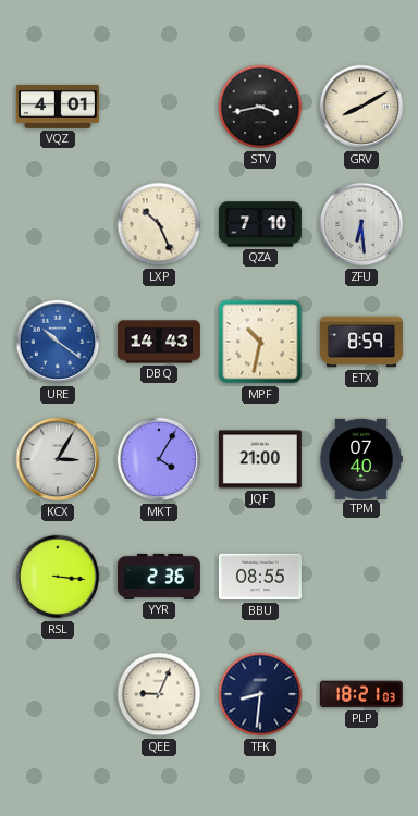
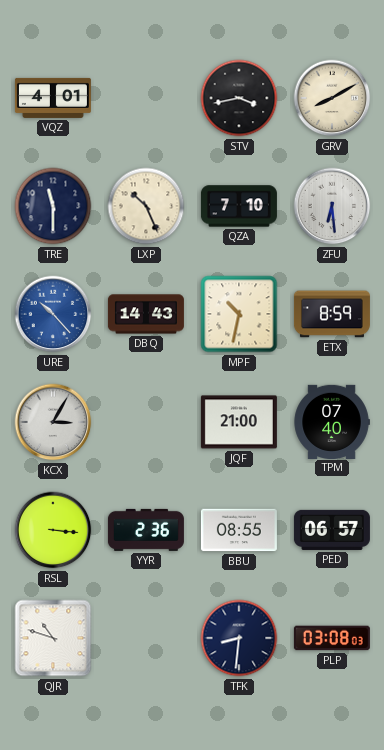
TRE: none -> 11:30
URE: 10:21 -> 10:23
MKT: 4:05 -> none
PED: none -> 06:57
QJR: none -> 10:48
QEE: 9:04 -> none
PLP: 18:21 -> 03:08
